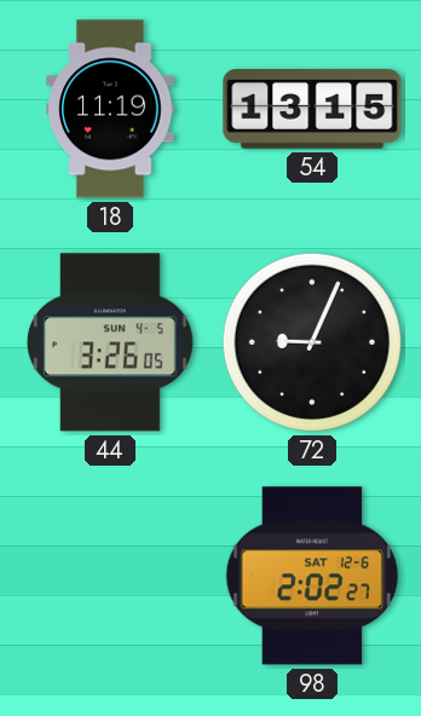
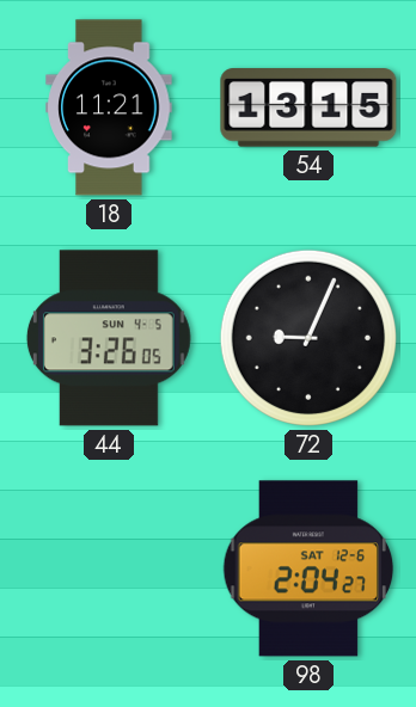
18: 11:19 -> 11:21
98: 2:02 -> 2:04
